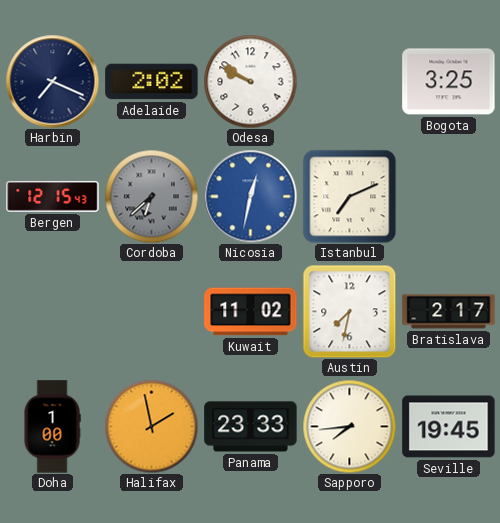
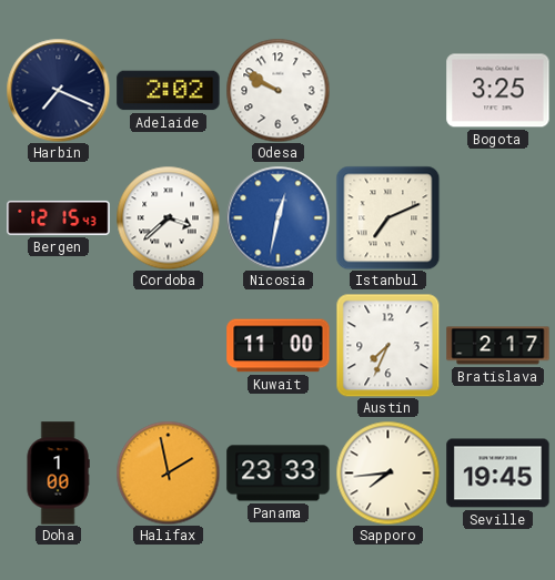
Cordoba: 6:38 -> 3:38
Cordoba dial: grey -> white
Kuwait: 11:02 -> 11:00
Austin: 7:32 -> 7:34
